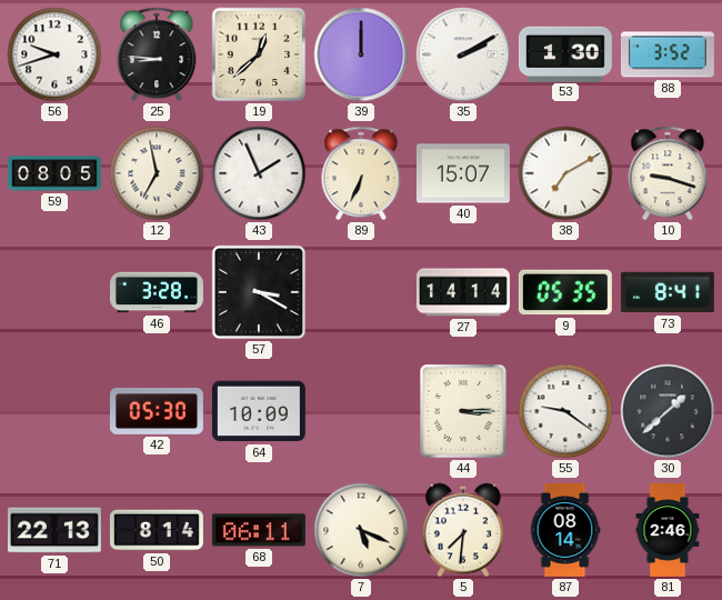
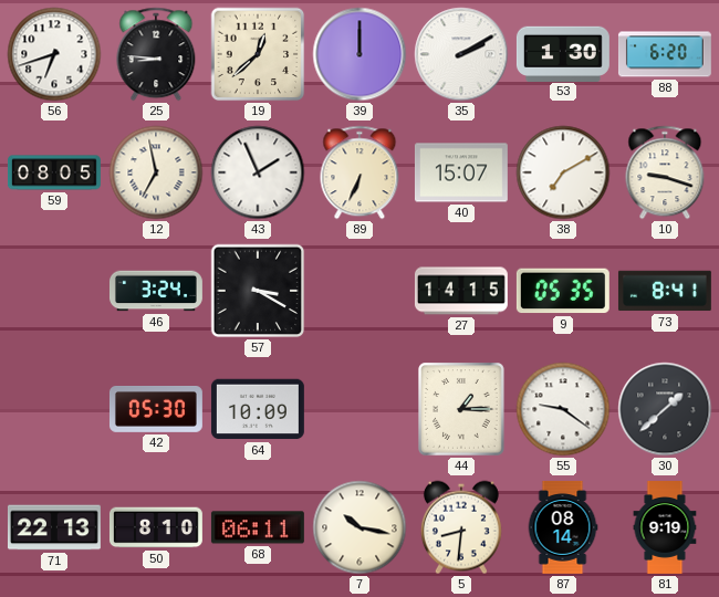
56: 9:42 -> 6:42
88: 3:52 -> 6:20
46: 3:28 -> 3:24
27: 14:14 -> 14:15
44: 3:15 -> 1:15
50: 8:14 -> 8:10
7: 5:19 -> 10:17
5: 7:31 -> 8:31
81: 2:46 -> 9:19
